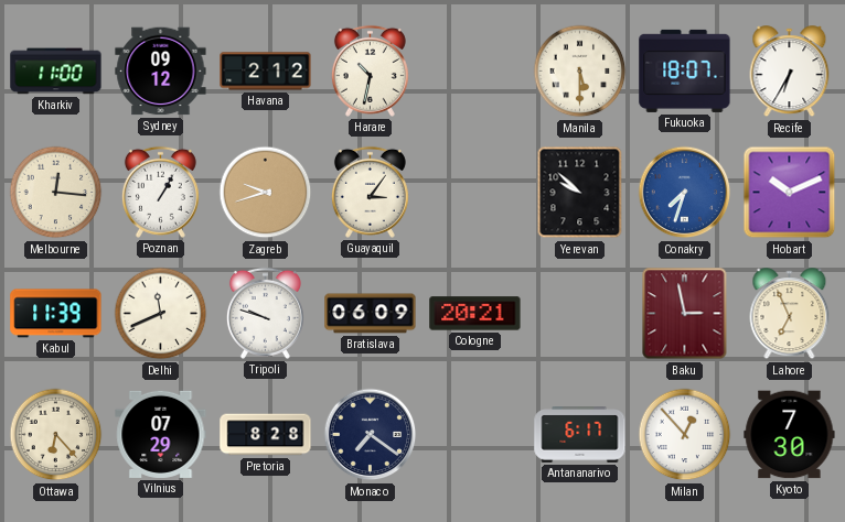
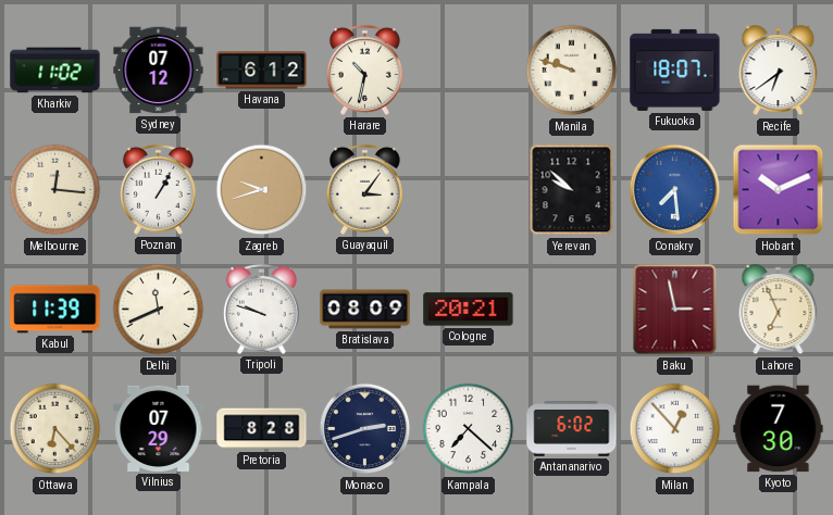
Kharkiv: 11:00 -> 11:02
Sydney: 09:12 -> 07:12
Havana: 2:12 -> 6:12
Manila: 5:30 -> 9:48
Recife: 6:35 -> 6:39
Conakry: 7:33 -> 7:29
Bratislava: 06:09 -> 08:09
Monaco: 7:21 -> 2:42
Kampala: none -> 7:22
Antananarivo: 6:17 -> 6:02
